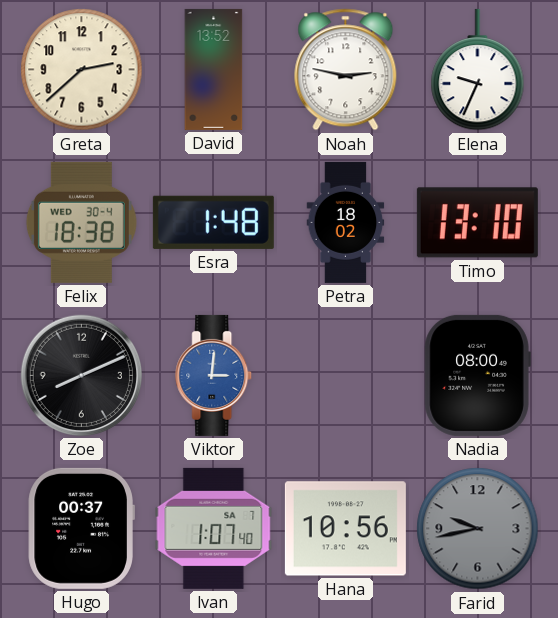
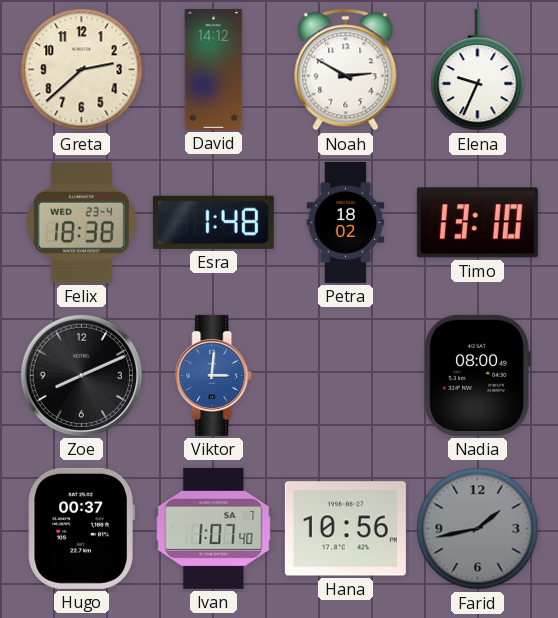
David: 13:52 -> 14:12
Noah: 2:47 -> 2:50
Felix date: WED 30-4 -> WED 23-4
Farid: 9:43 -> 1:43
